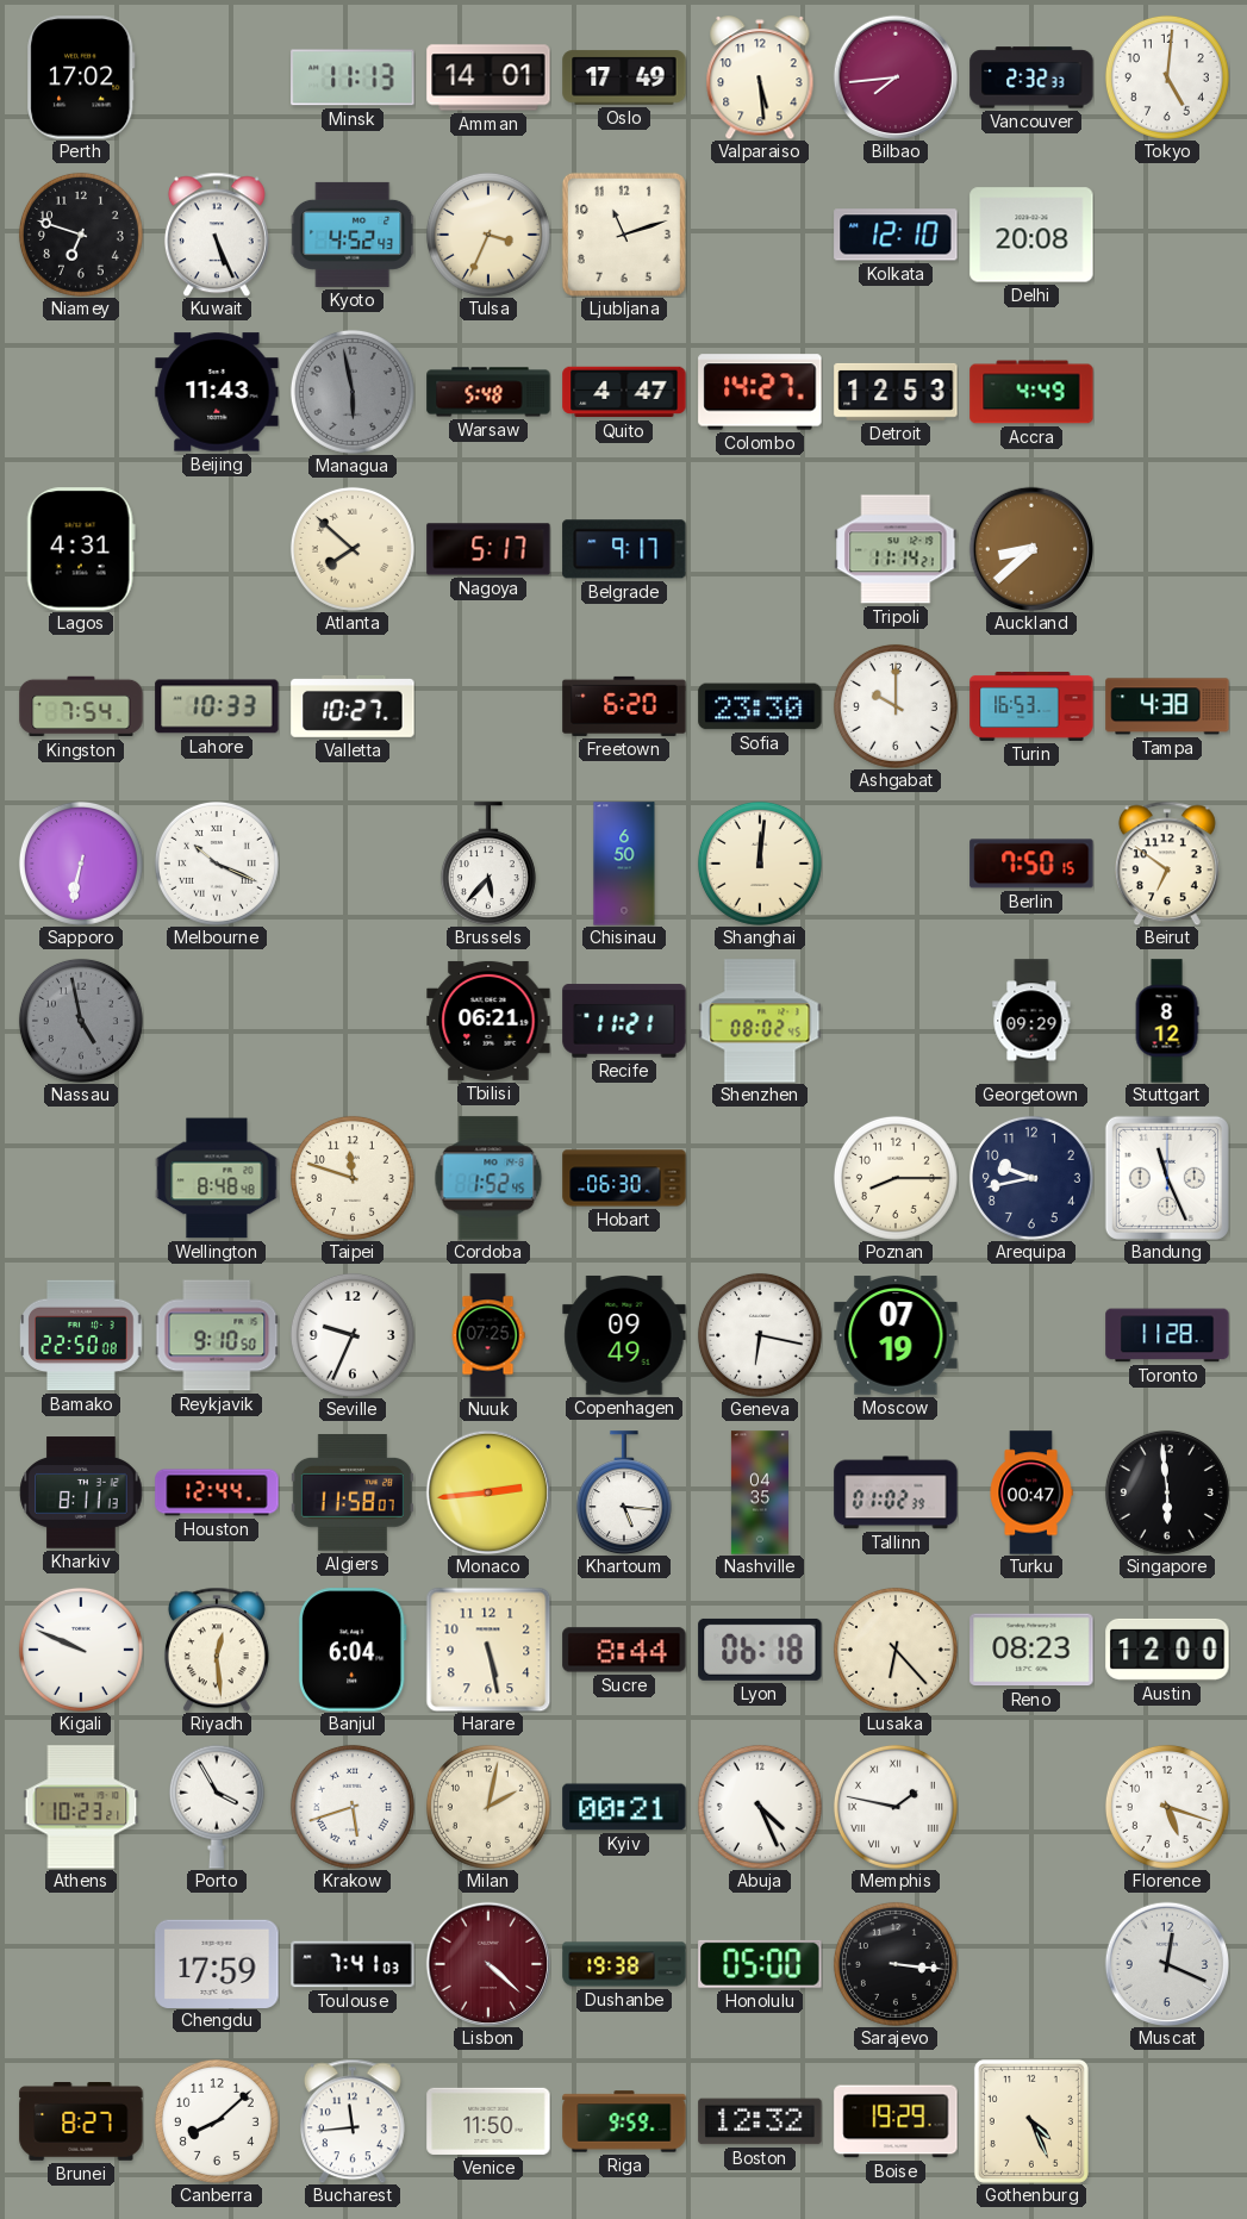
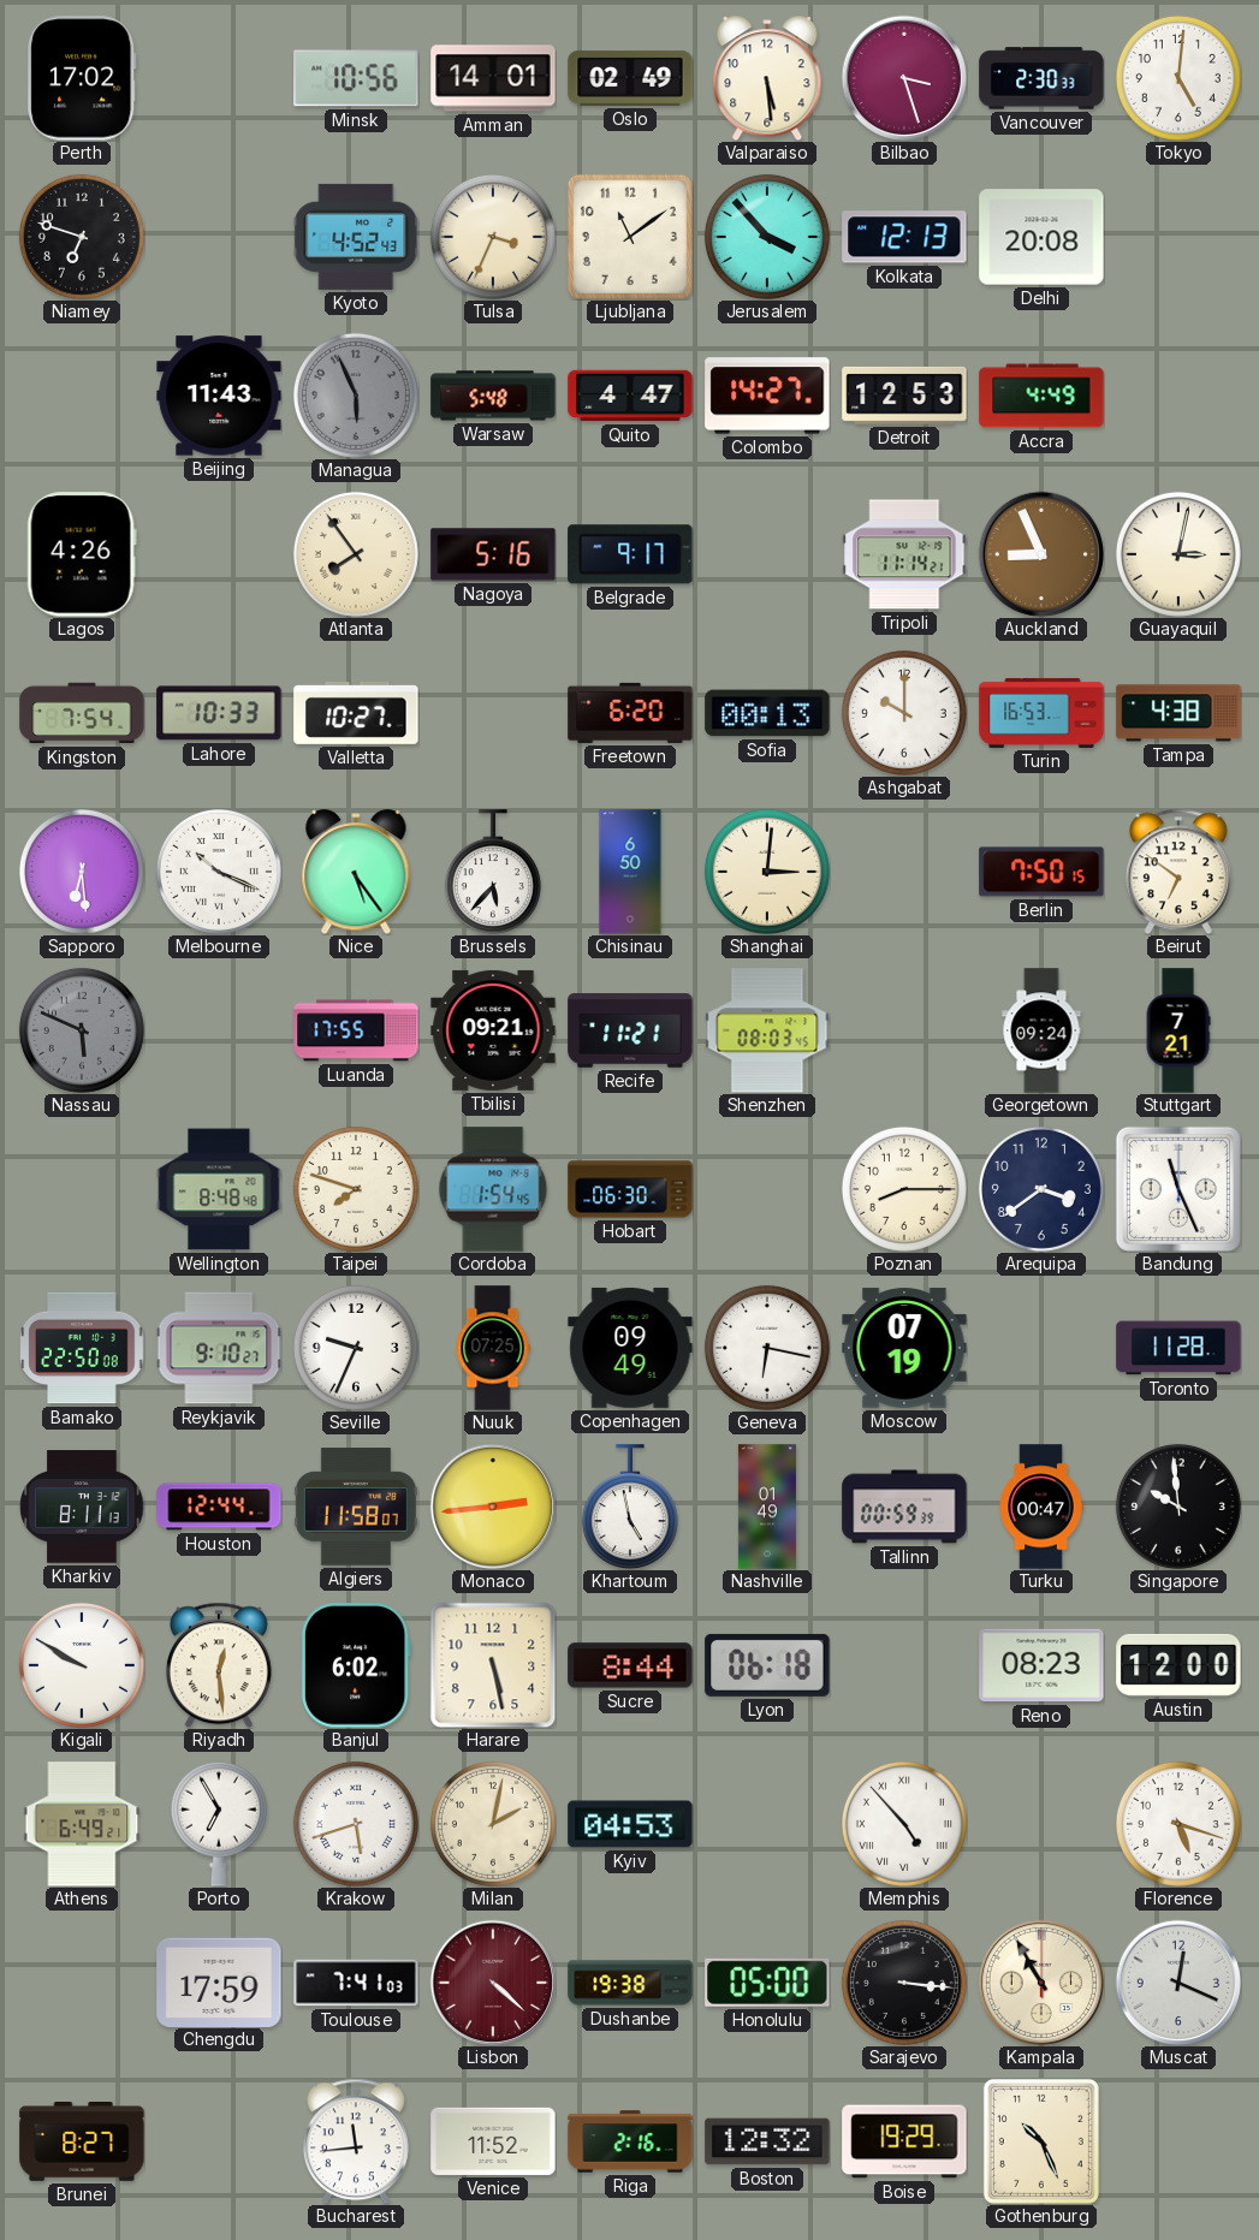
Minsk: 11:13 -> 10:56
Oslo: 17:49 -> 02:49
Bilbao: 7:44 -> 3:27
Vancouver: 2:32 -> 2:30
Kuwait: 5:26 -> none
Ljubljana: 11:12 -> 11:09
Jerusalem: none -> 3:53
Kolkata: 12:10 -> 12:13
Managua: 5:58 -> 5:56
Lagos: 4:31 -> 4:26
Atlanta: 7:52 -> 7:54
Nagoya: 5:17 -> 5:16
Auckland: 8:38 -> 8:56
Guayaquil: none -> 3:02
Sofia: 23:30 -> 00:13
Sapporo: 6:32 -> 6:29
Nice: none -> 5:24
Shanghai: 12:01 -> 3:01
Nassau: 4:58 -> 5:49
Luanda: none -> 17:55
Tbilisi: 06:21 -> 09:21
Shenzhen: 08:02 -> 08:03
Georgetown: 09:29 -> 09:24
Stuttgart: 8:12 -> 7:21
Taipei: 11:48 -> 7:48
Cordoba: 1:52 -> 1:54
Arequipa: 9:43 -> 3:39
Reykjavik: 9:10:50 -> 9:10:27
Khartoum: 5:16 -> 4:58
Nashville: 04:35 -> 01:49
Tallinn: 01:02 -> 00:59
Singapore: 5:59 -> 9:59
Kigali: 9:49 -> 9:50
Banjul: 6:04 -> 6:02
Lusaka: 6:23 -> none
Athens: 10:23 -> 6:49
Porto: 3:55 -> 6:55
Kyiv: 00:21 -> 04:53
Abuja: 4:26 -> none
Memphis: 1:47 -> 4:53
Kampala: none -> 10:55
Canberra: 8:08 -> none
Venice: 11:50 -> 11:52
Riga: 9:59 -> 2:16
Gothenburg: 4:26 -> 10:26
